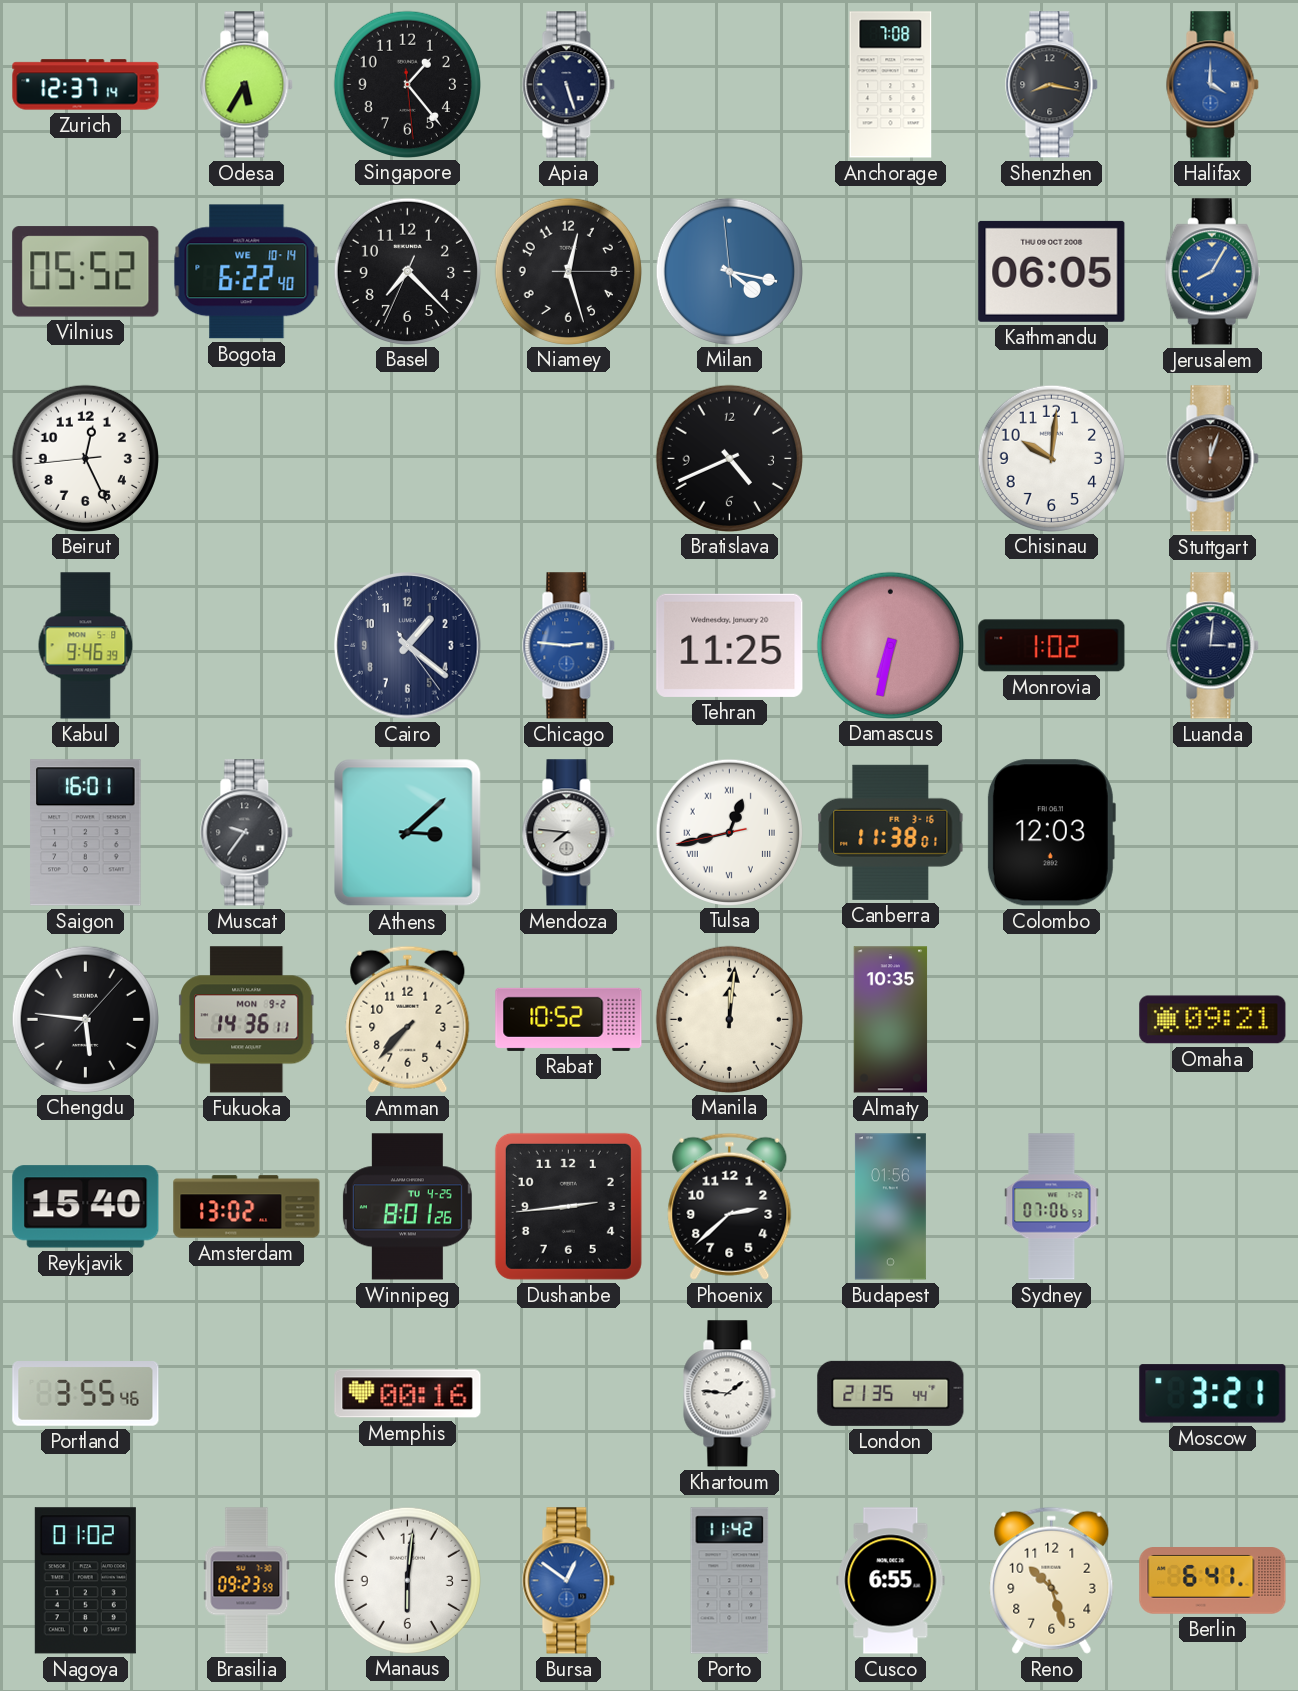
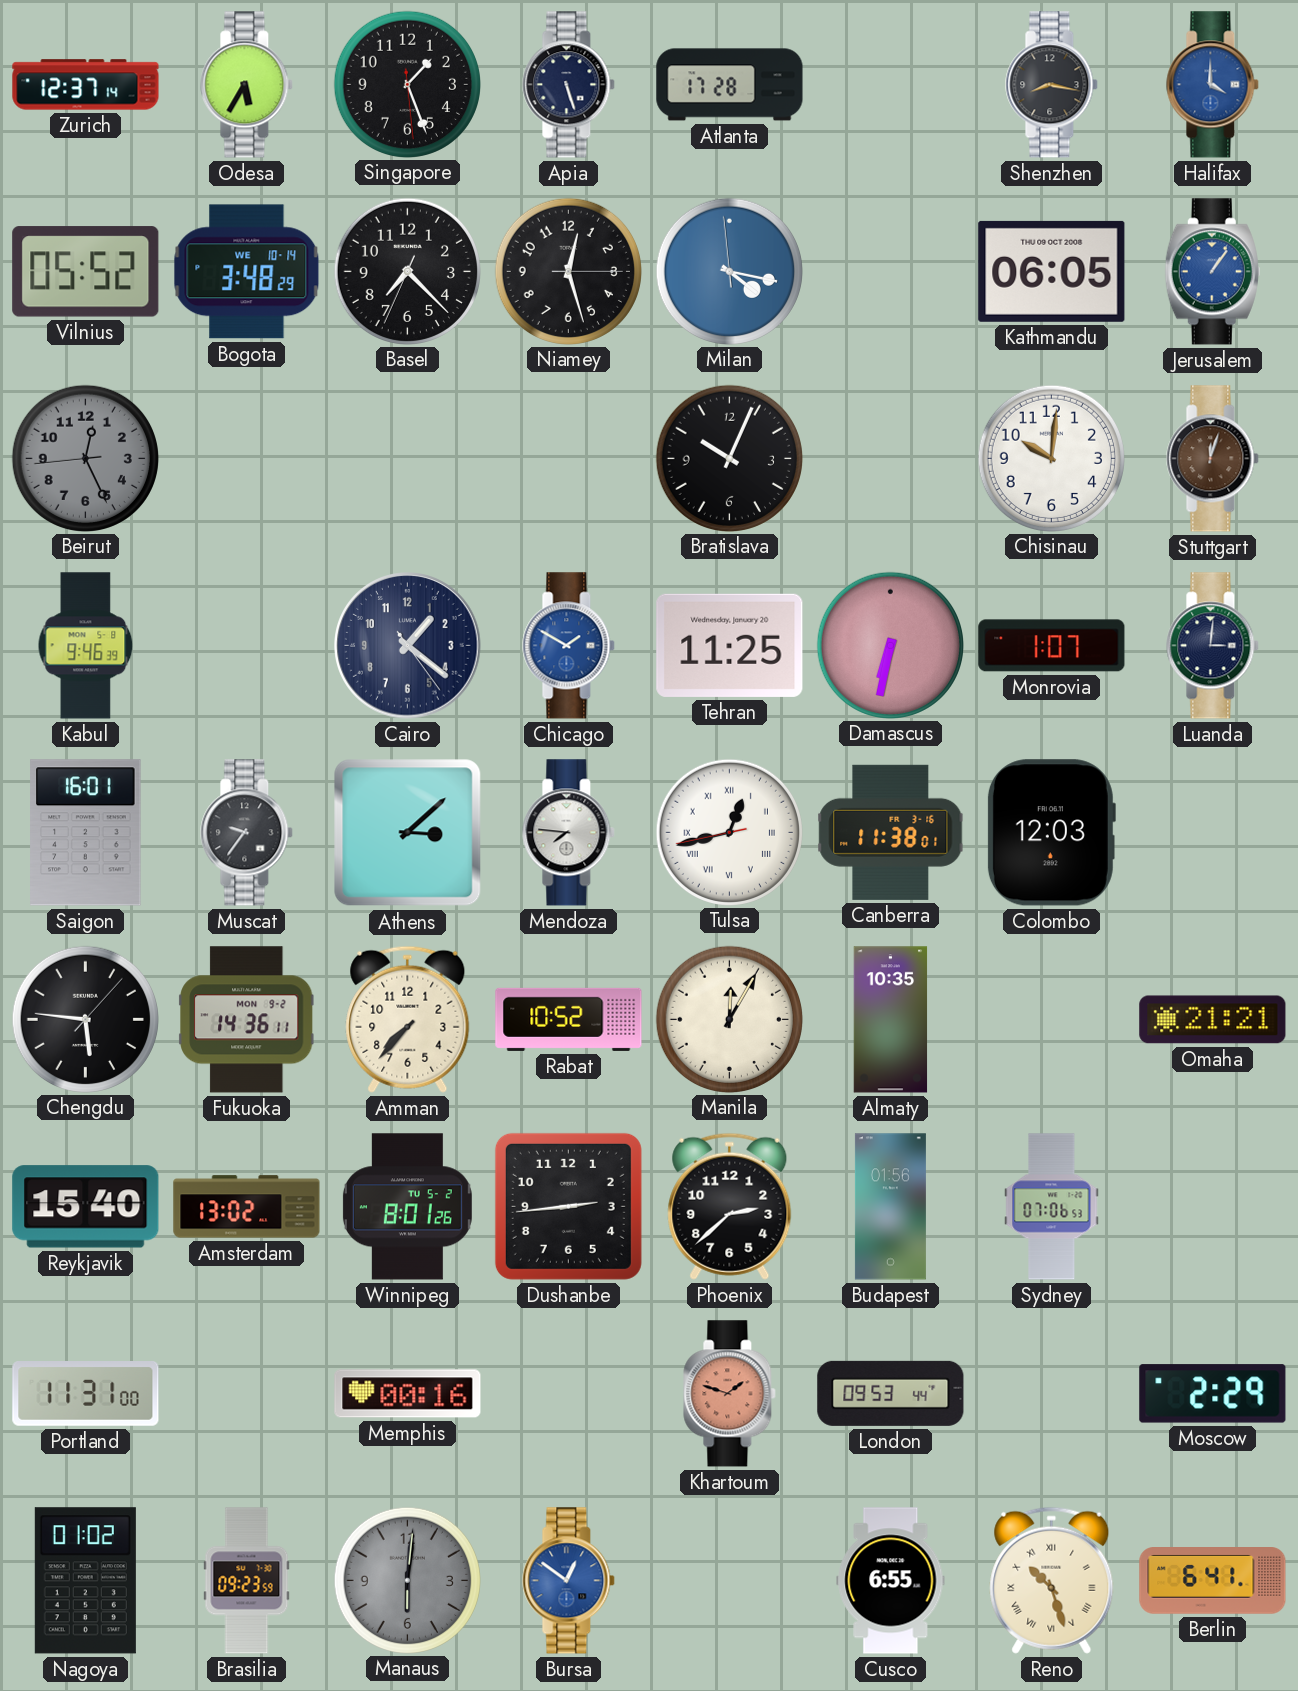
Singapore: 1:23 -> 1:26
Atlanta: none -> 17:28
Anchorage: 7:08 -> none
Bogota: 6:22 -> 3:48
Jerusalem: 8:05 -> 1:06
Beirut dial: white -> grey
Bratislava: 4:41 -> 10:04
Chicago: 2:46 -> 1:50
Monrovia: 1:02 -> 1:07
Manila: 12:01 -> 12:05
Omaha: 09:21 -> 21:21
Winnipeg date: TU 4-25 -> TU 5-2
Portland: 3:55 -> 11:31
Khartoum: 1:46 -> 1:48
Khartoum dial: white -> salmon
London: 21:35 -> 09:53
Moscow: 3:21 -> 2:29
Manaus dial: white -> grey
Porto: 11:42 -> none
Reno numerals: Arabic -> Roman
